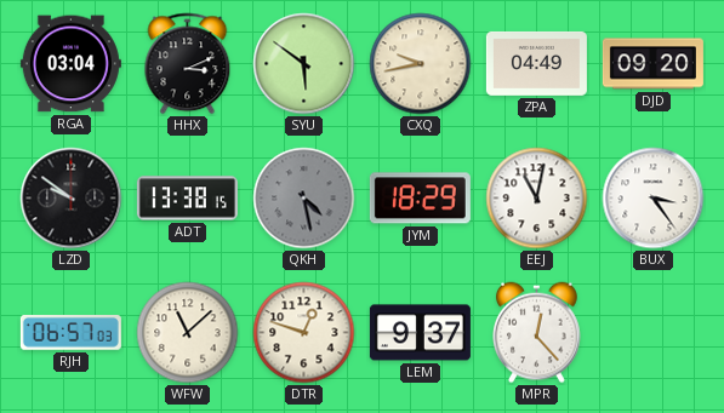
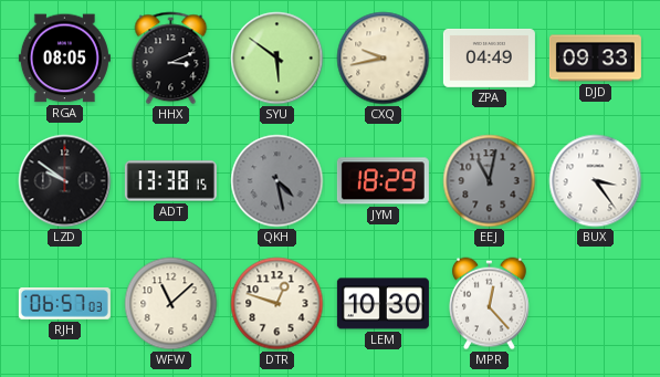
RGA: 03:04 -> 08:05
DJD: 09:20 -> 09:33
EEJ dial: white -> grey
LEM: 9:37 -> 10:30
